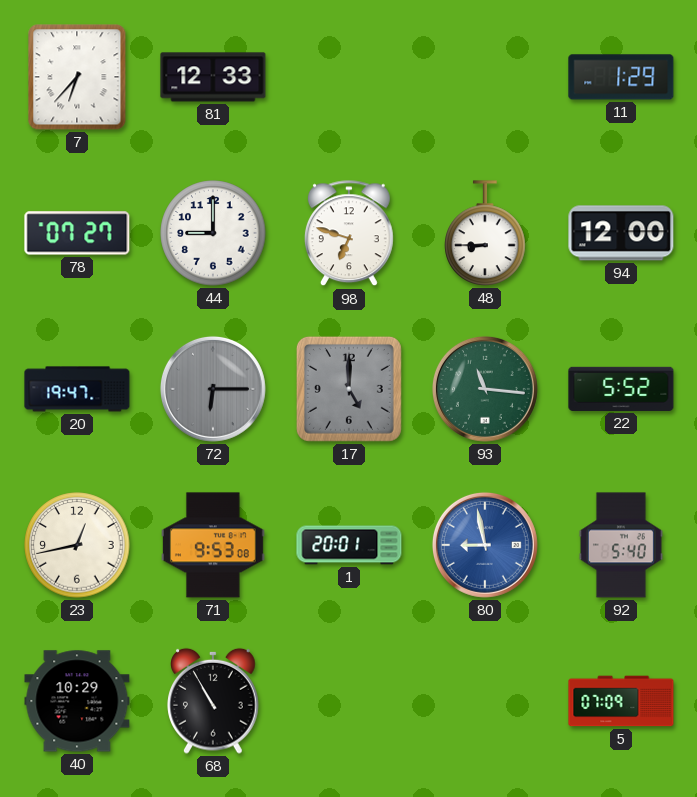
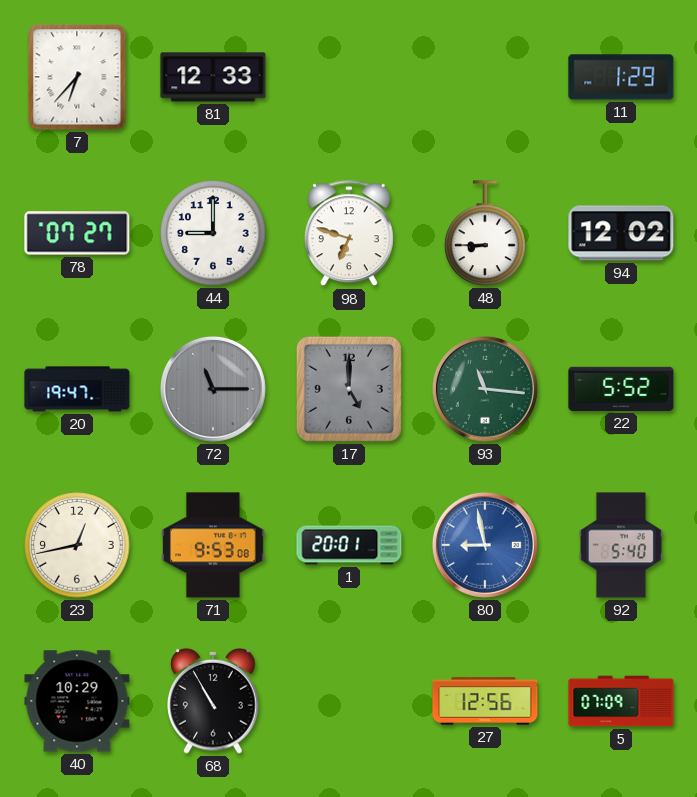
94: 12:00 -> 12:02
72: 6:15 -> 11:15
27: none -> 12:56
